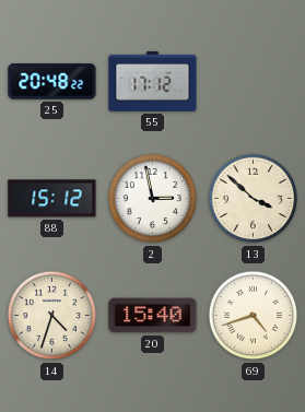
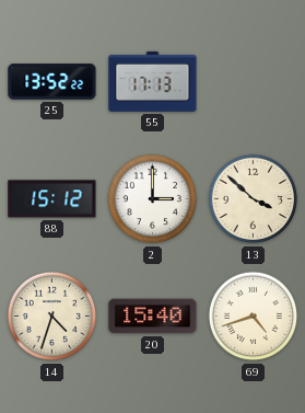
25: 20:48 -> 13:52
55: 17:12 -> 17:13
2: 2:58 -> 3:00
